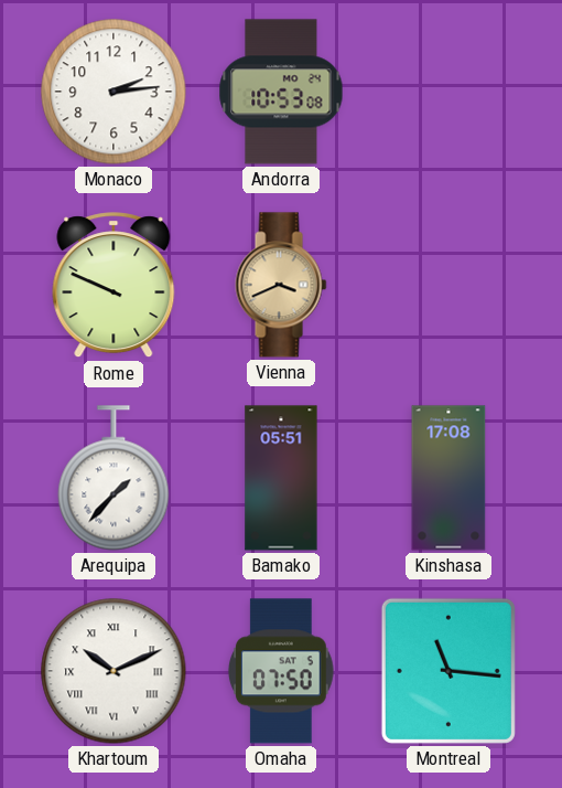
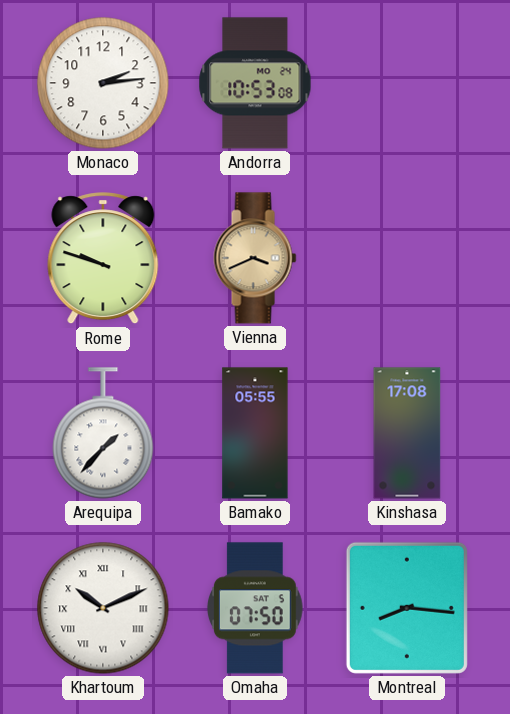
Rome: 9:49 -> 9:48
Bamako: 05:51 -> 05:55
Montreal: 11:16 -> 8:16
